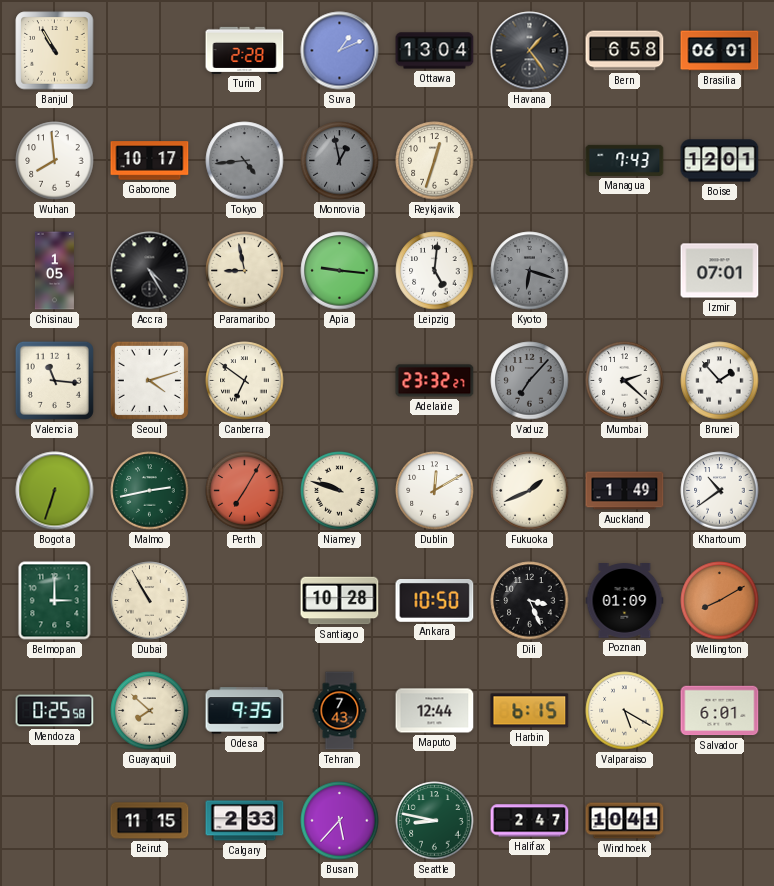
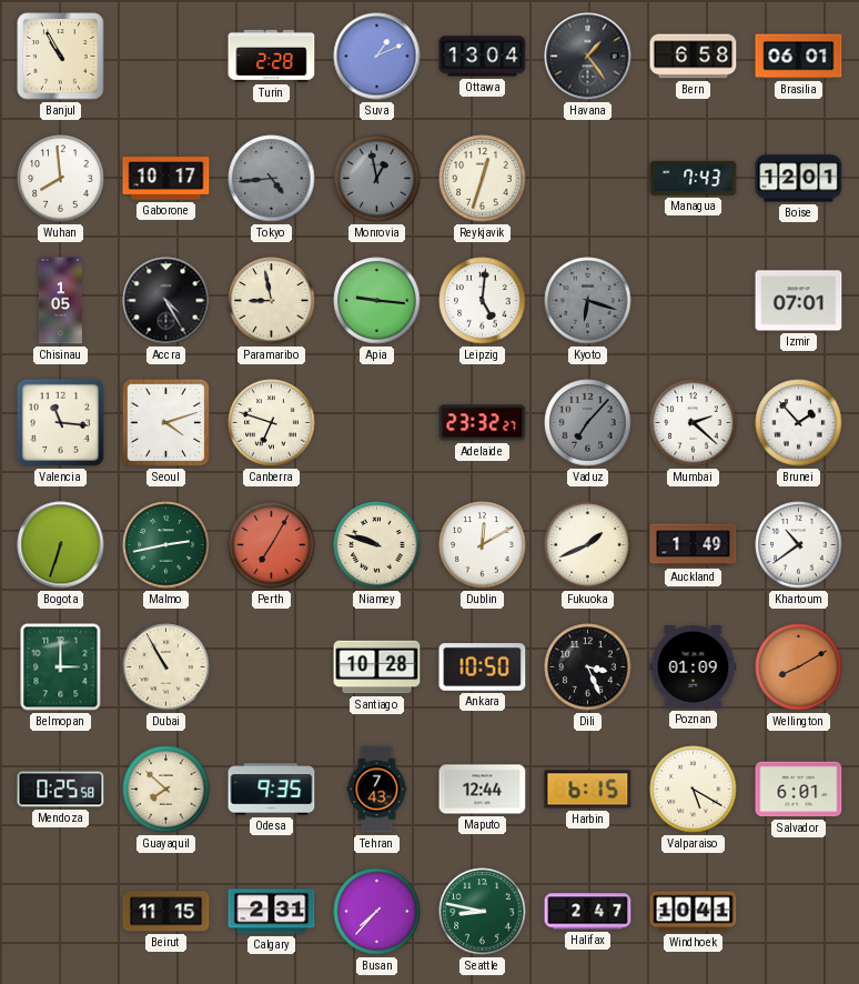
Canberra: 6:51 -> 6:48
Calgary: 2:33 -> 2:31
Busan: 5:37 -> 7:37
